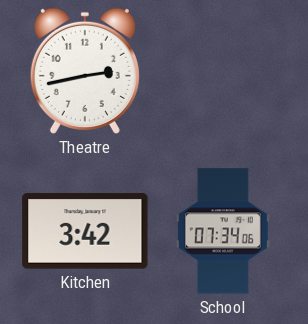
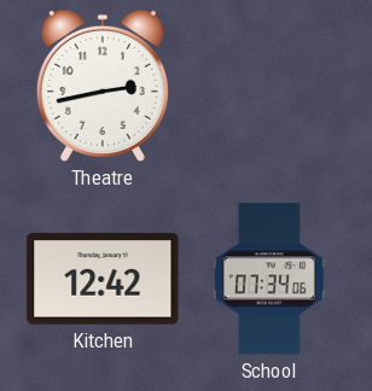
Kitchen: 3:42 -> 12:42
